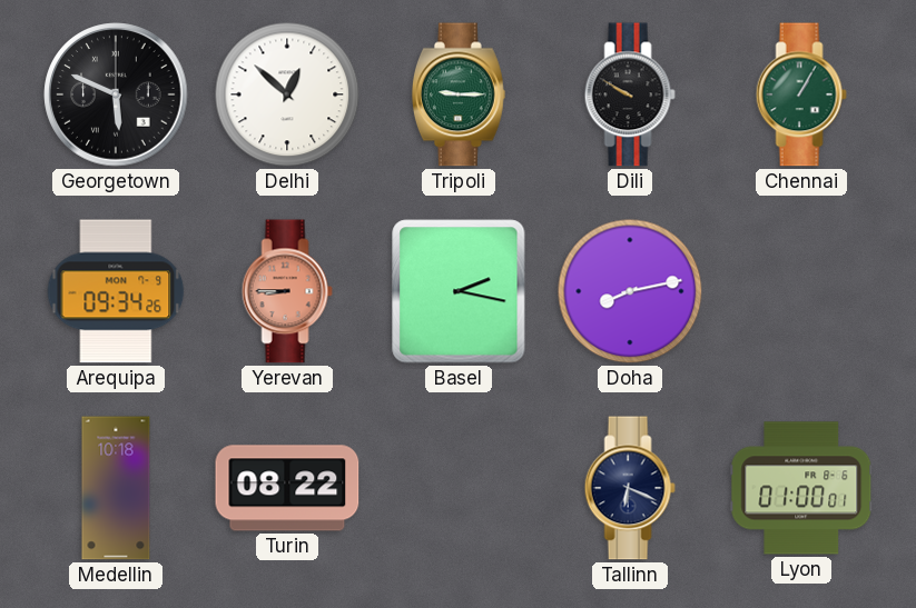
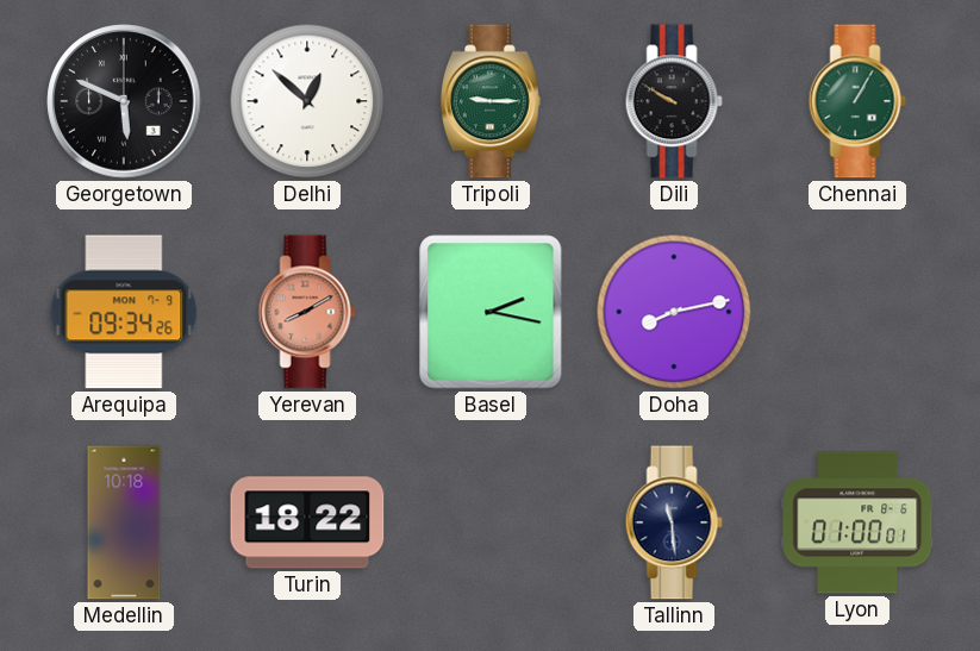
Yerevan: 8:45 -> 8:10
Turin: 08:22 -> 18:22
Tallinn: 6:19 -> 11:29
